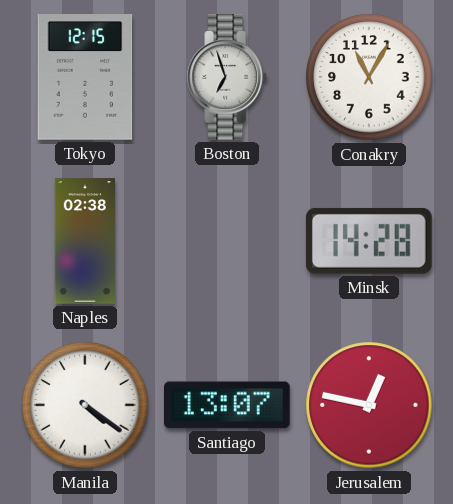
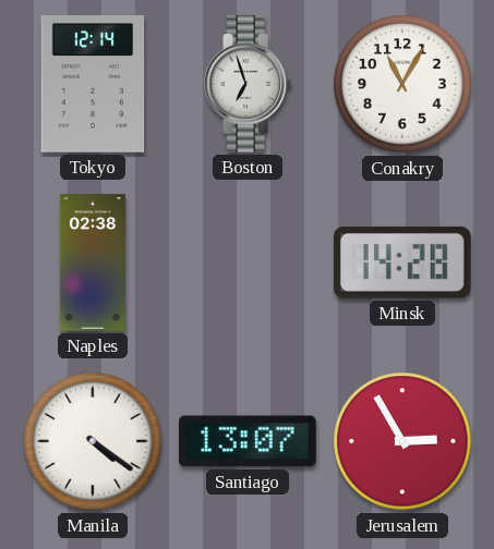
Tokyo: 12:15 -> 12:14
Jerusalem: 12:47 -> 2:55
